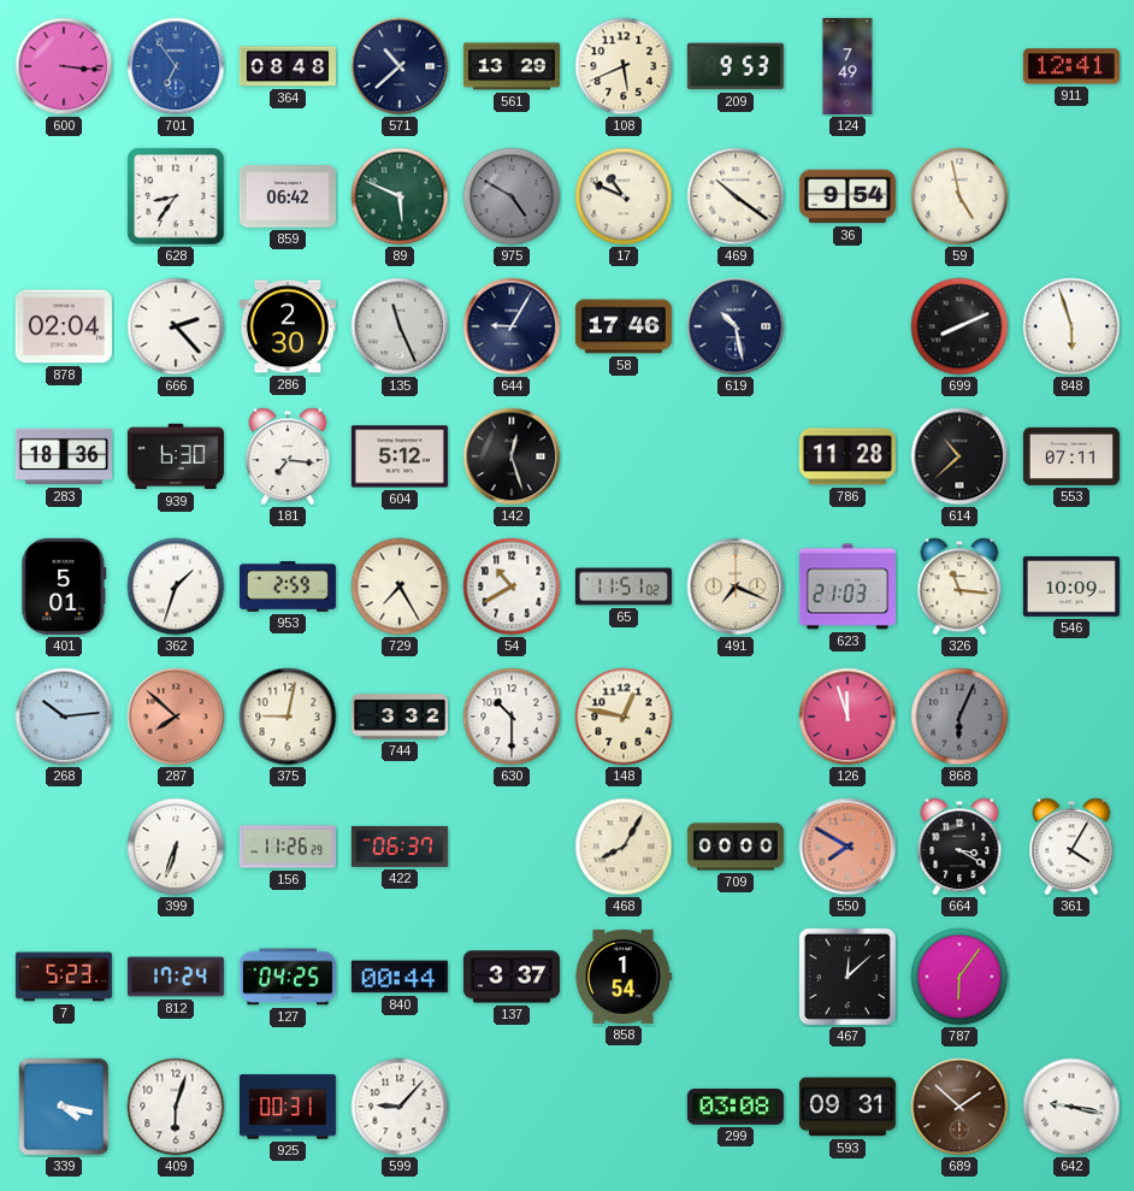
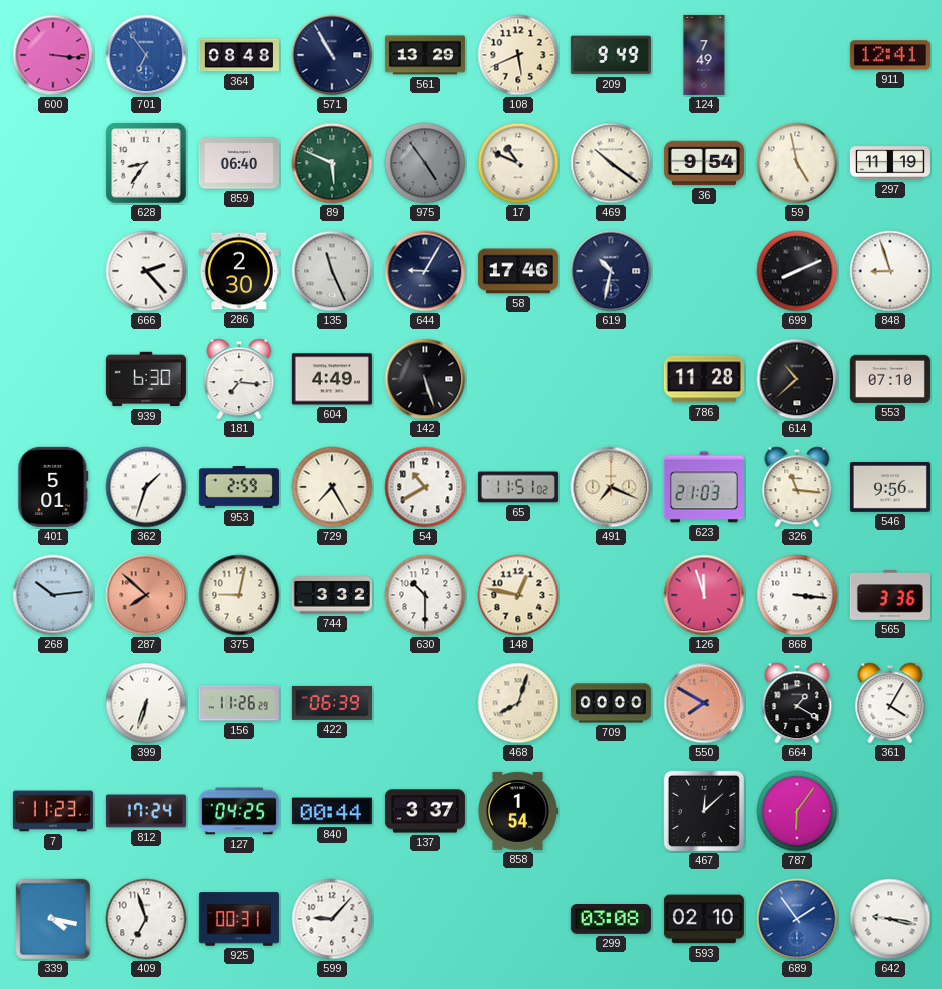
571: 10:38 -> 10:55
209: 9:53 -> 9:49
859: 06:42 -> 06:40
975: 4:50 -> 4:54
297: none -> 11:19
878: 02:04 -> none
619: 10:28 -> 10:32
848: 5:57 -> 8:57
283: 18:36 -> none
604: 5:12 -> 4:49
142: 12:27 -> 5:27
553: 07:11 -> 07:10
546: 10:09 -> 9:56
868: 6:04 -> 3:16
868 dial: grey -> white
565: none -> 3:36
422: 06:37 -> 06:39
468: 8:05 -> 8:03
664: 3:20 -> 1:20
7: 5:23 -> 11:23
409: 6:03 -> 6:57
593: 09:31 -> 02:10
689: 1:52 -> 1:54
689 dial: brown -> blue
